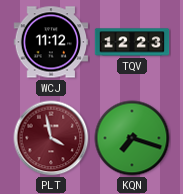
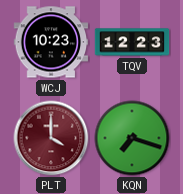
WCJ: 11:12 -> 10:23
PLT: 3:58 -> 4:00
